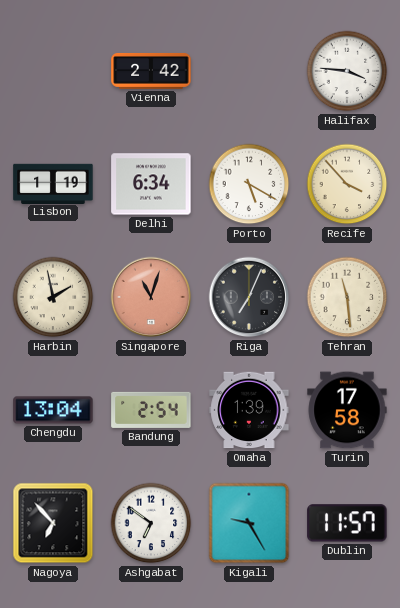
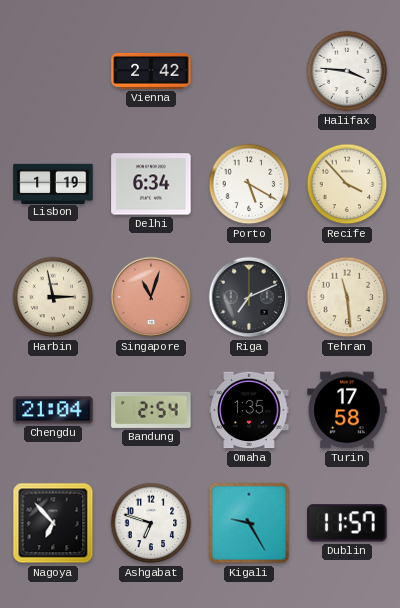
Harbin: 1:58 -> 2:58
Riga: 7:04 -> 7:11
Chengdu: 13:04 -> 21:04
Omaha: 1:39 -> 1:35
Ashgabat: 6:51 -> 6:48
